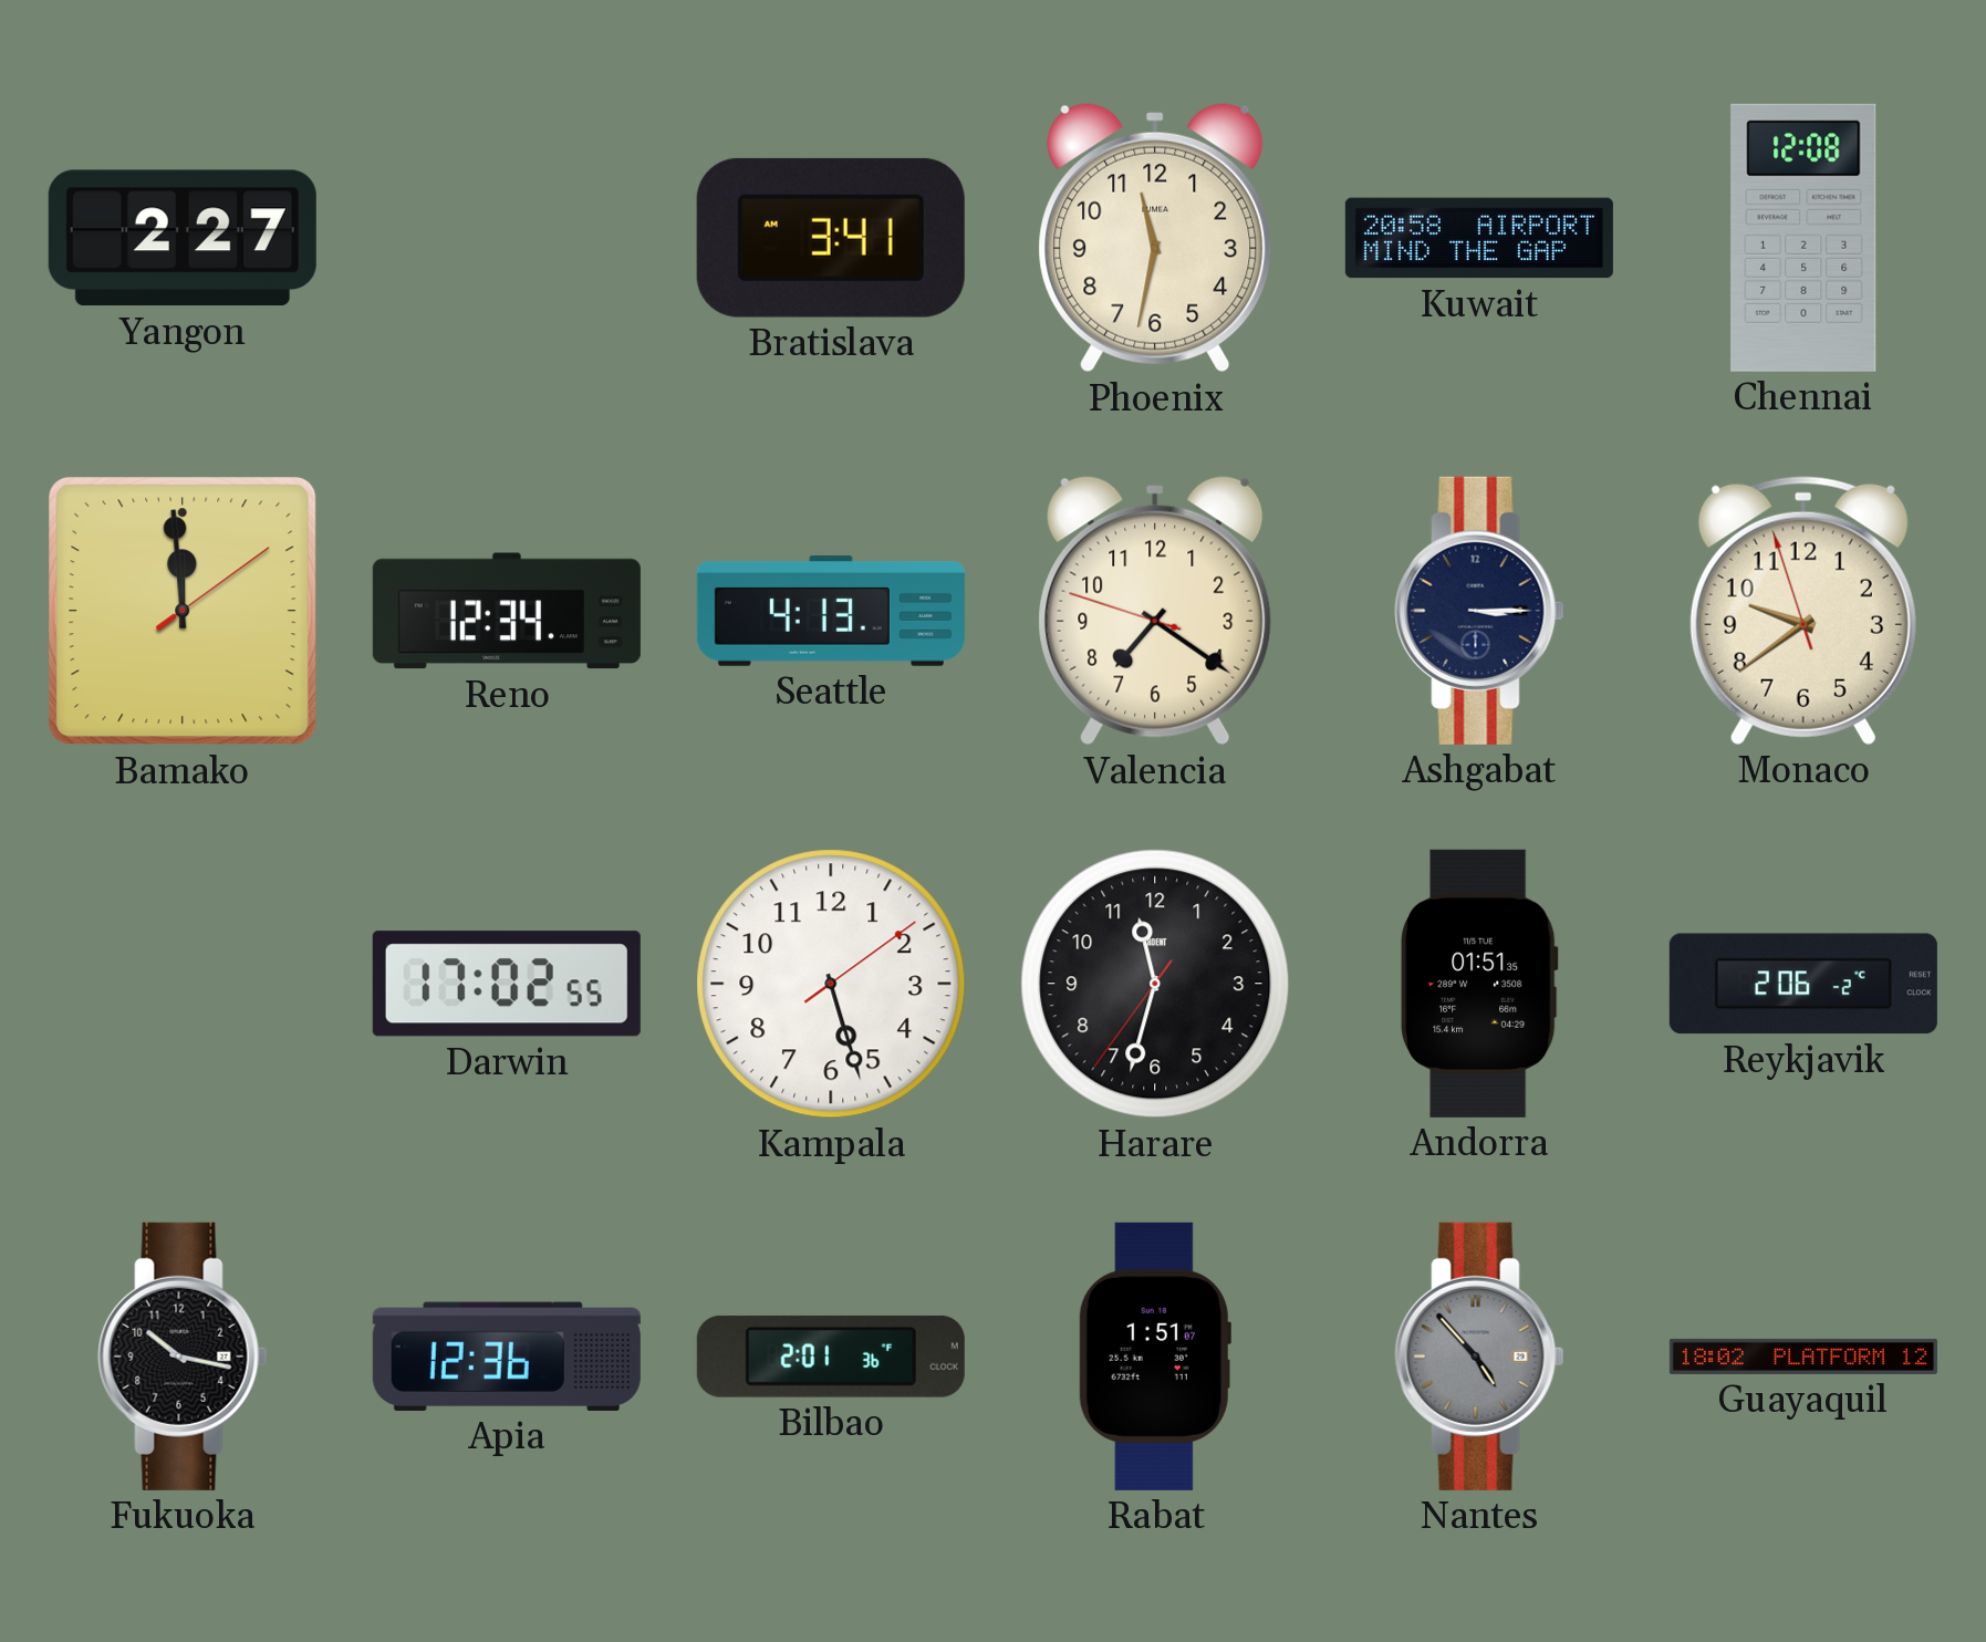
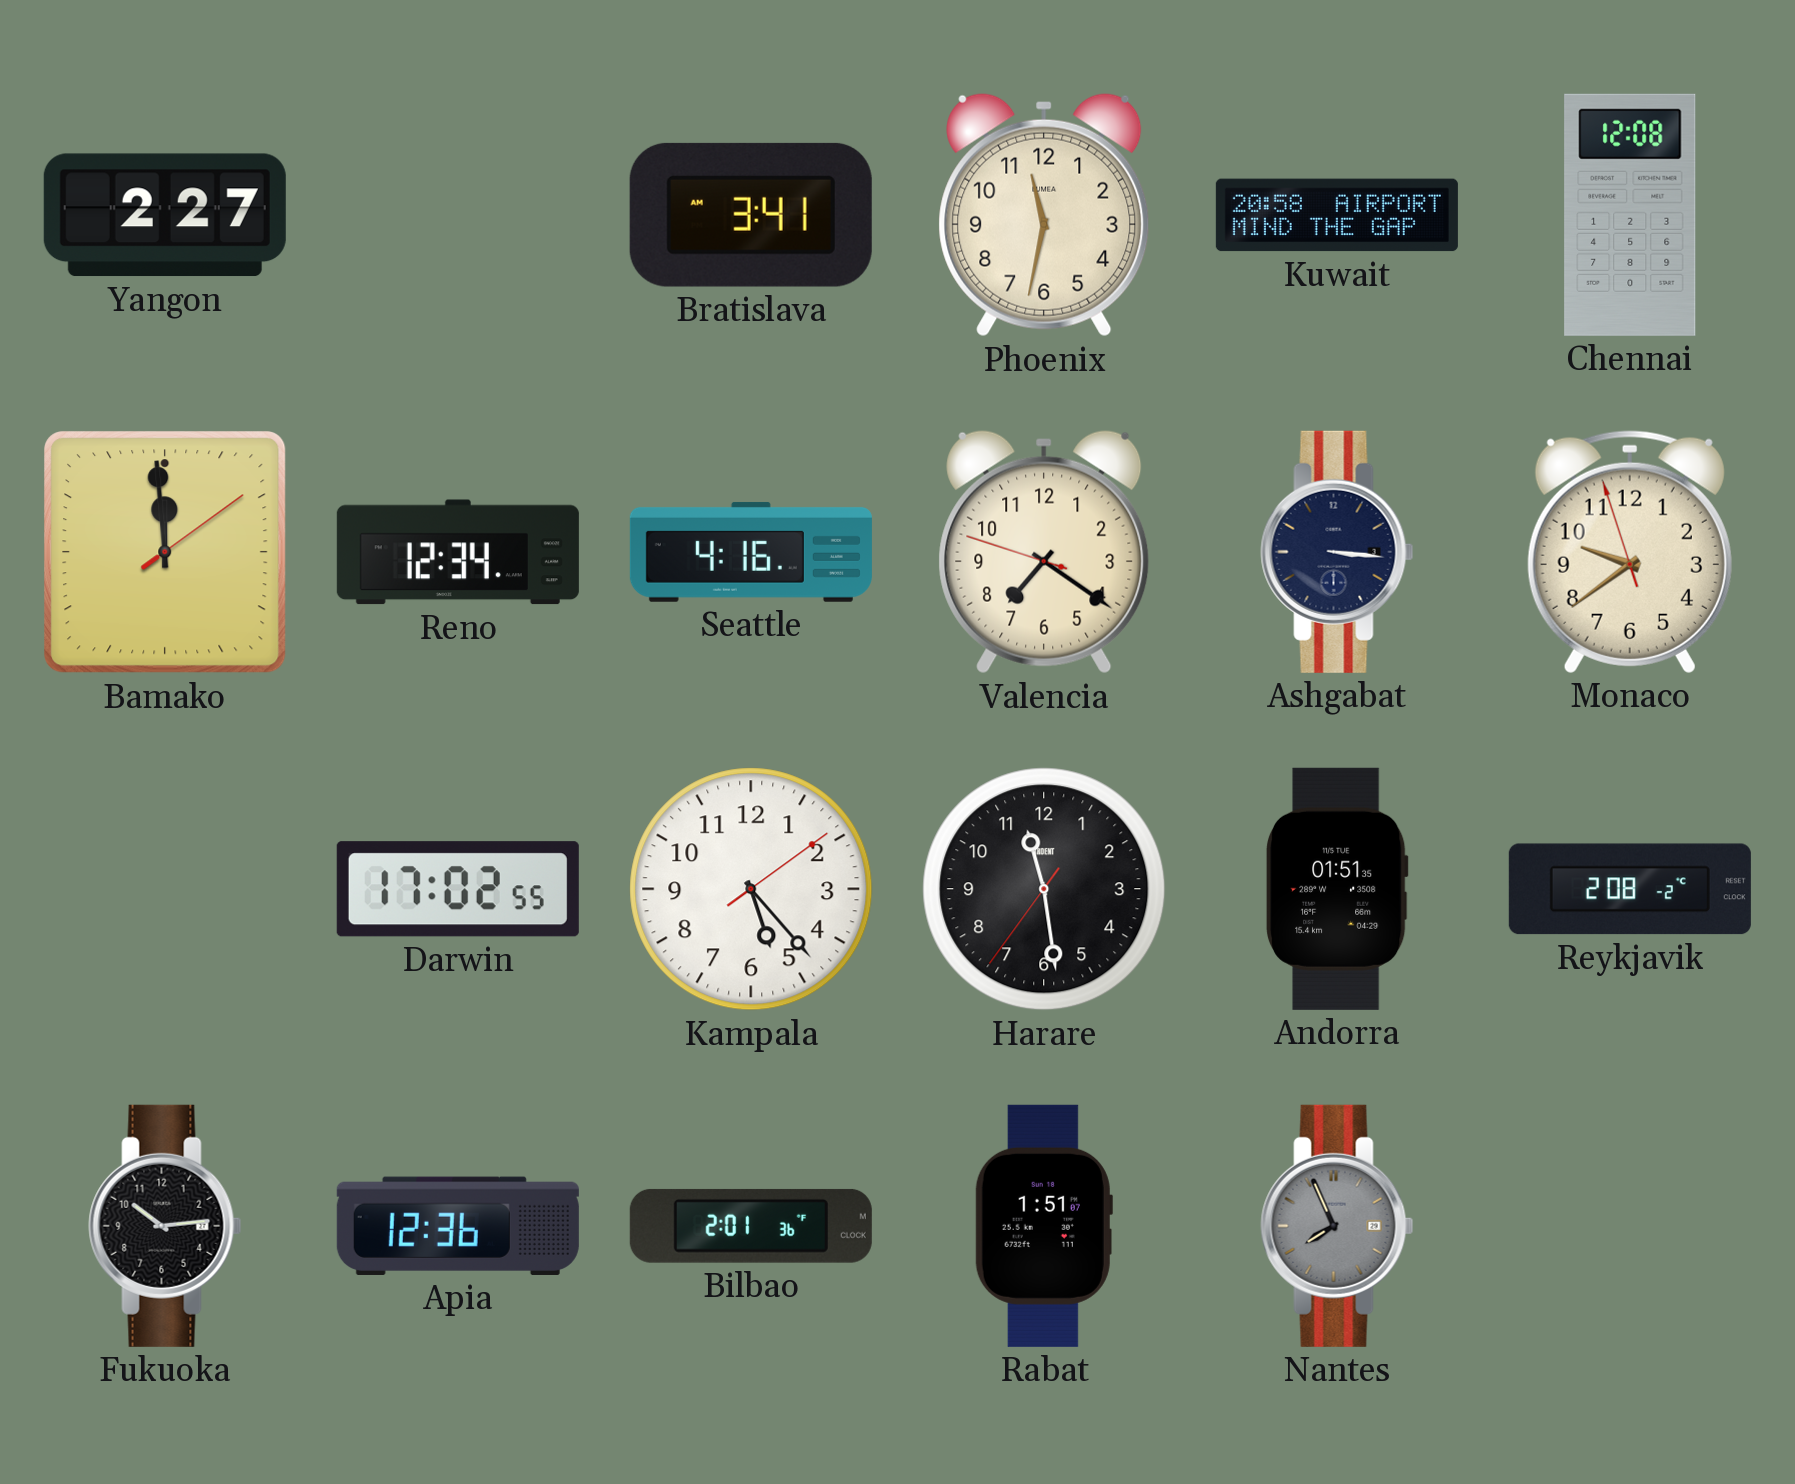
Seattle: 4:13 -> 4:16
Ashgabat: 3:15 -> 3:16
Kampala: 5:27 -> 5:23
Harare: 11:32 -> 11:28
Reykjavik: 2:06 -> 2:08
Fukuoka: 10:17 -> 10:14
Nantes: 4:53 -> 7:56
Guayaquil: 18:02 -> none
